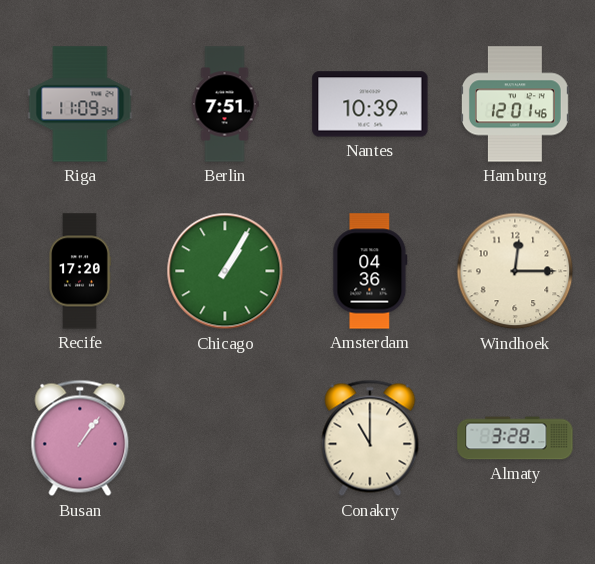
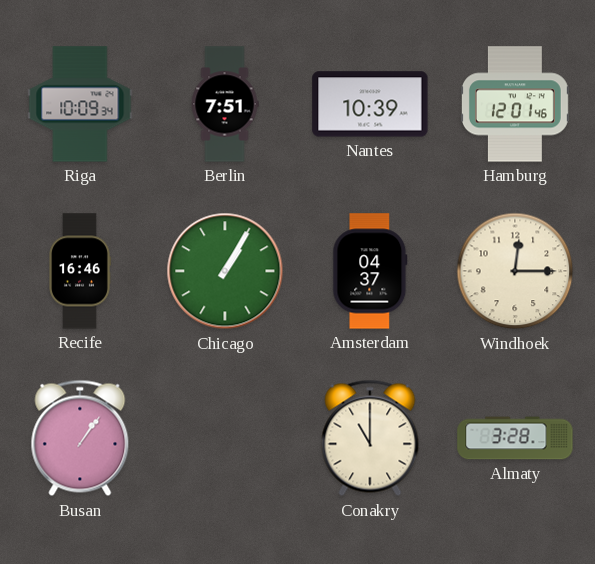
Riga: 11:09 -> 10:09
Recife: 17:20 -> 16:46
Amsterdam: 04:36 -> 04:37
